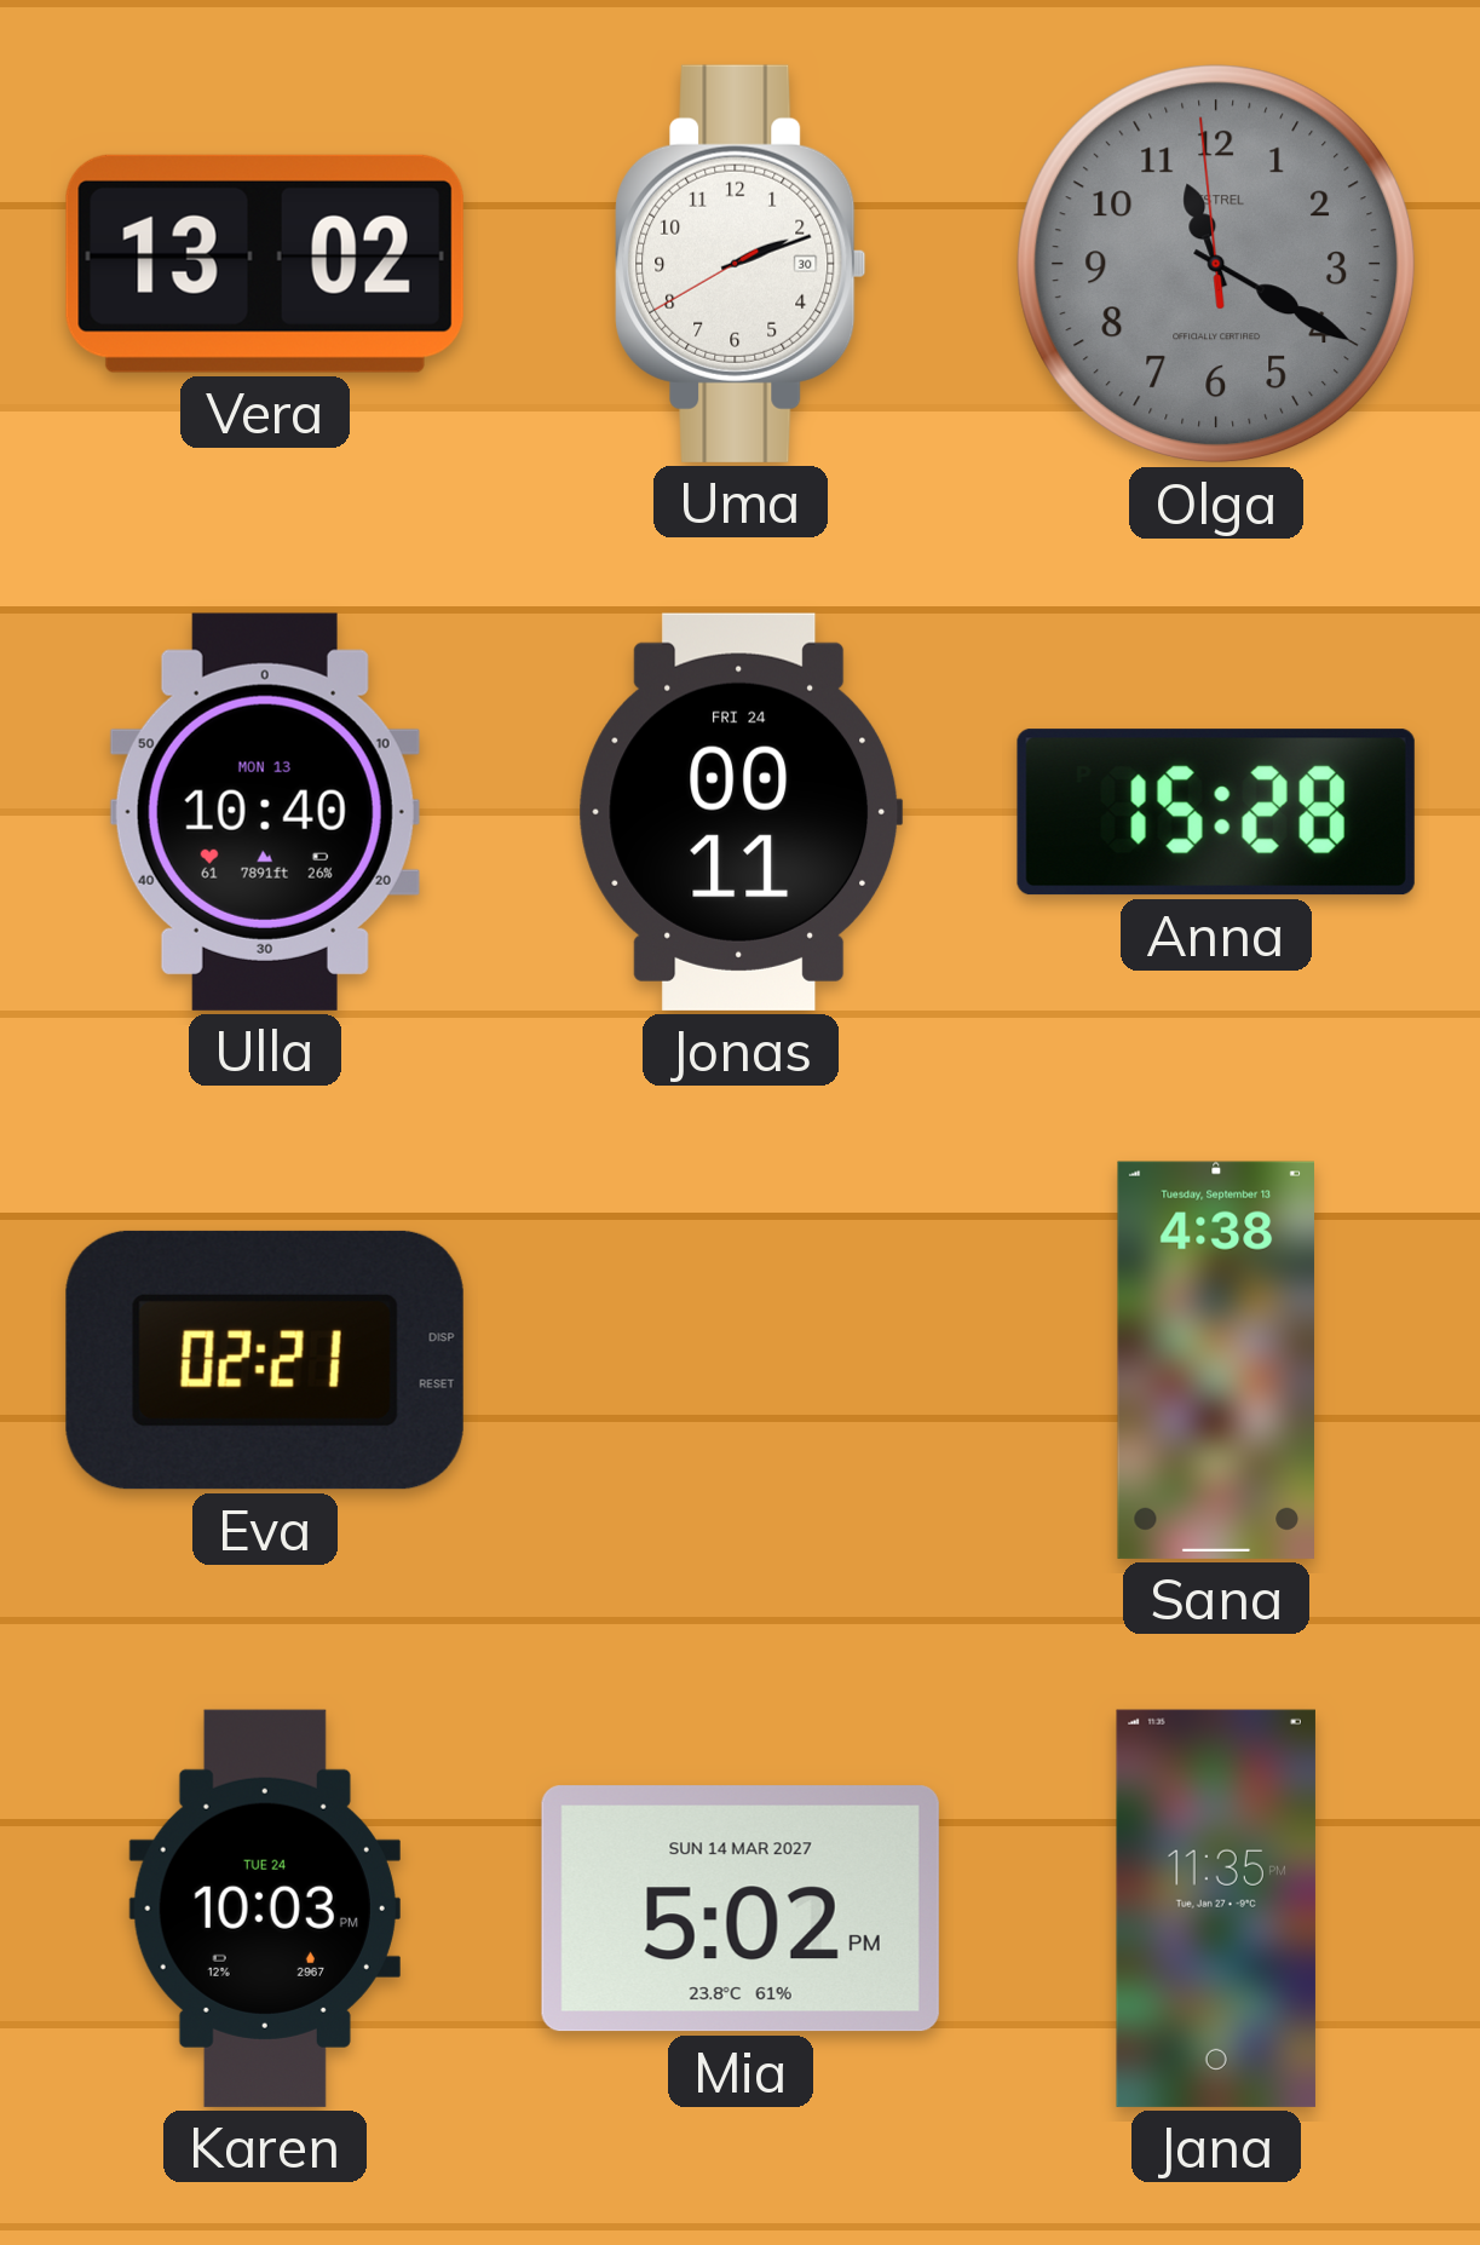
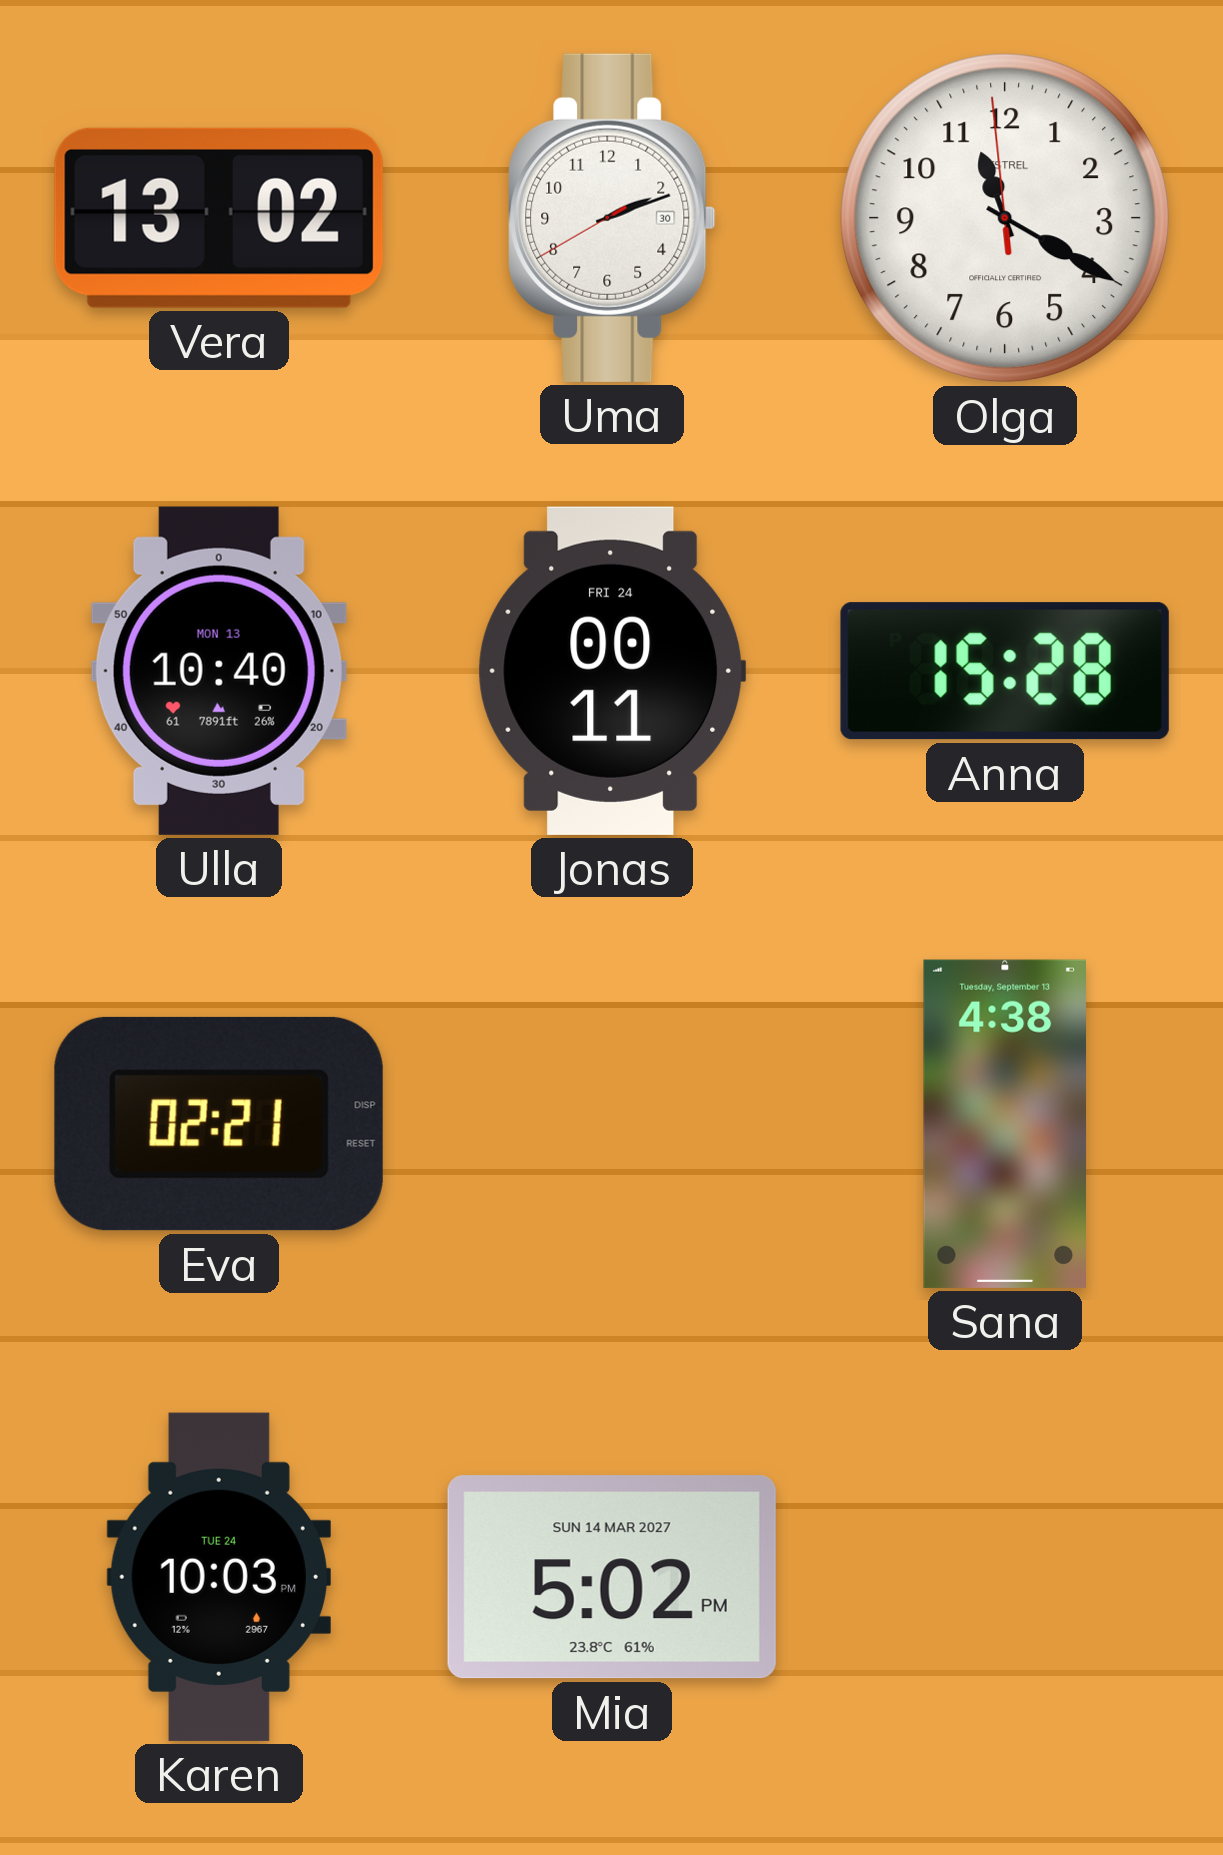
Olga dial: grey -> white
Jana: 11:35 -> none
